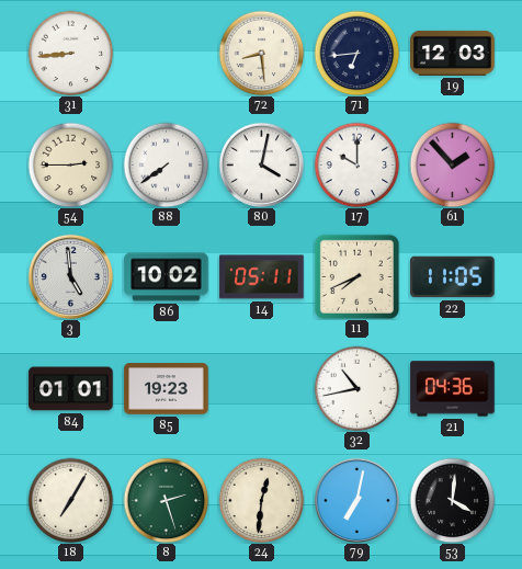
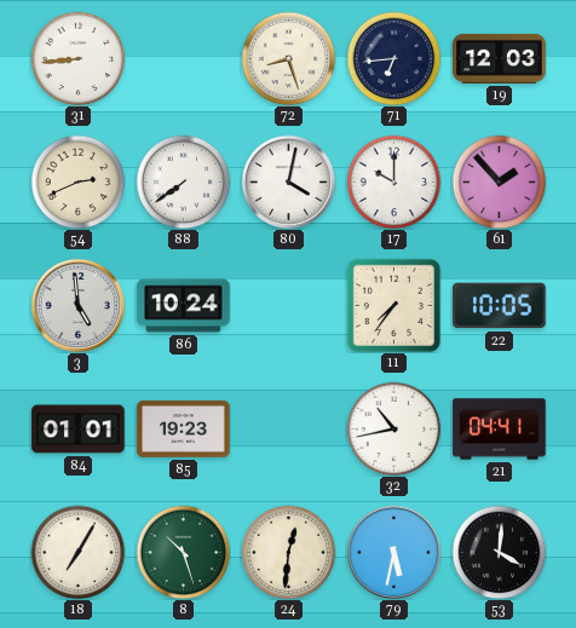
72: 8:29 -> 8:27
54: 2:45 -> 2:41
86: 10:02 -> 10:24
14: 05:11 -> none
11: 7:41 -> 7:36
22: 11:05 -> 10:05
21: 04:36 -> 04:41
8: 2:27 -> 10:27
79: 7:02 -> 5:32
